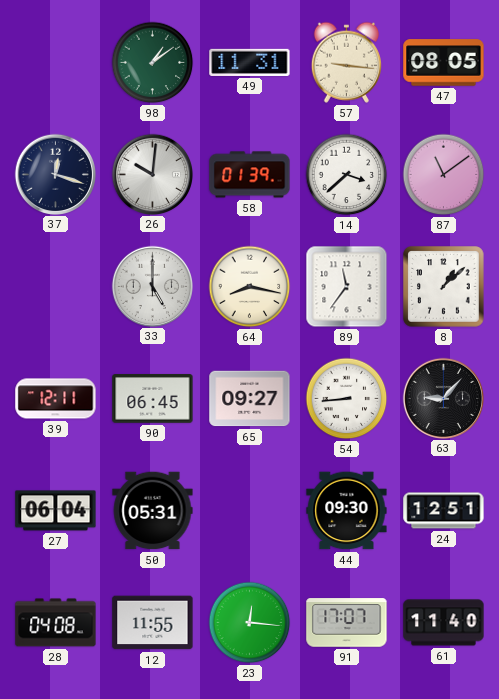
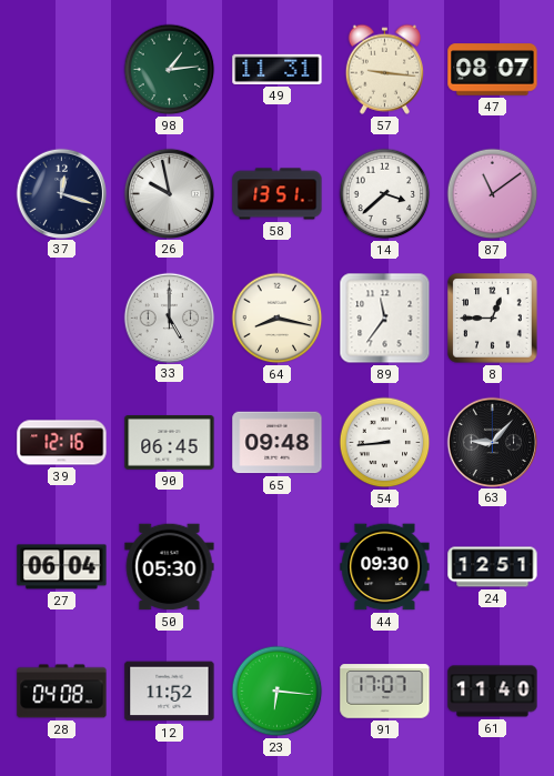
98: 1:09 -> 1:14
47: 08:05 -> 08:07
26: 10:01 -> 9:58
58: 01:39 -> 13:51
8: 1:08 -> 12:45
39: 12:11 -> 12:16
65: 09:27 -> 09:48
50: 05:31 -> 05:30
12: 11:55 -> 11:52
23: 12:16 -> 6:16
